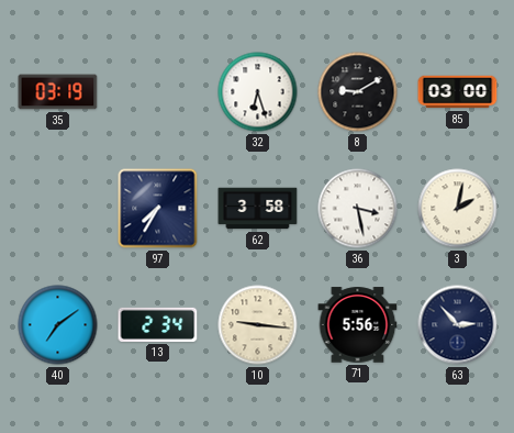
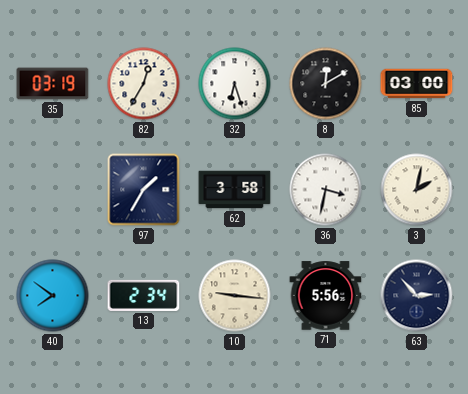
82: none -> 12:35
8: 9:10 -> 12:10
97: 7:35 -> 1:35
36: 3:28 -> 3:32
40: 7:09 -> 7:51
